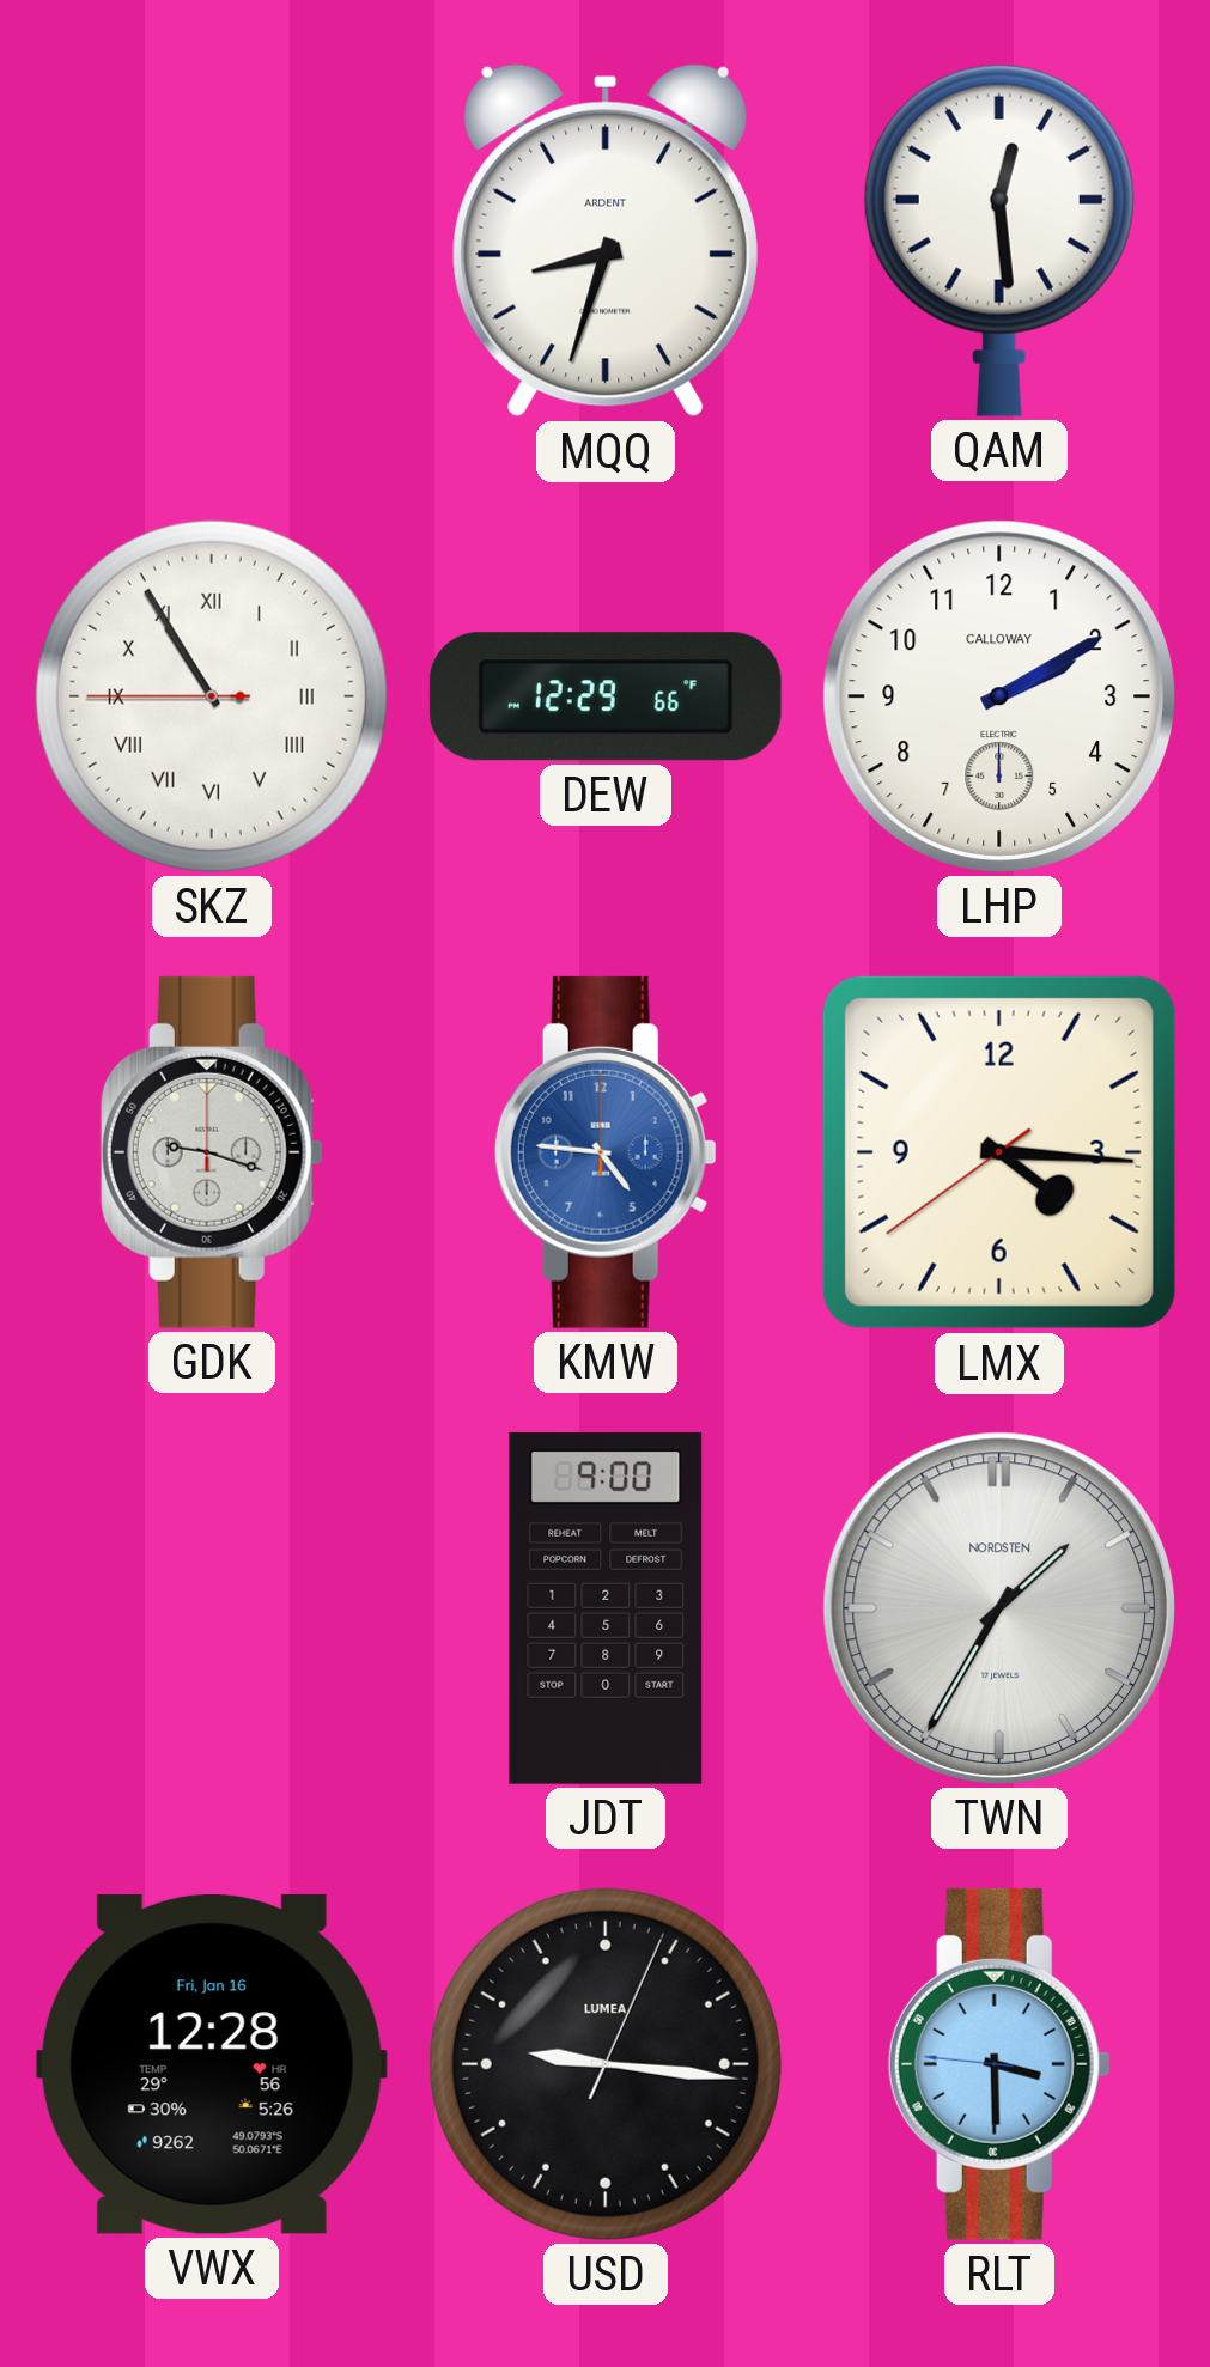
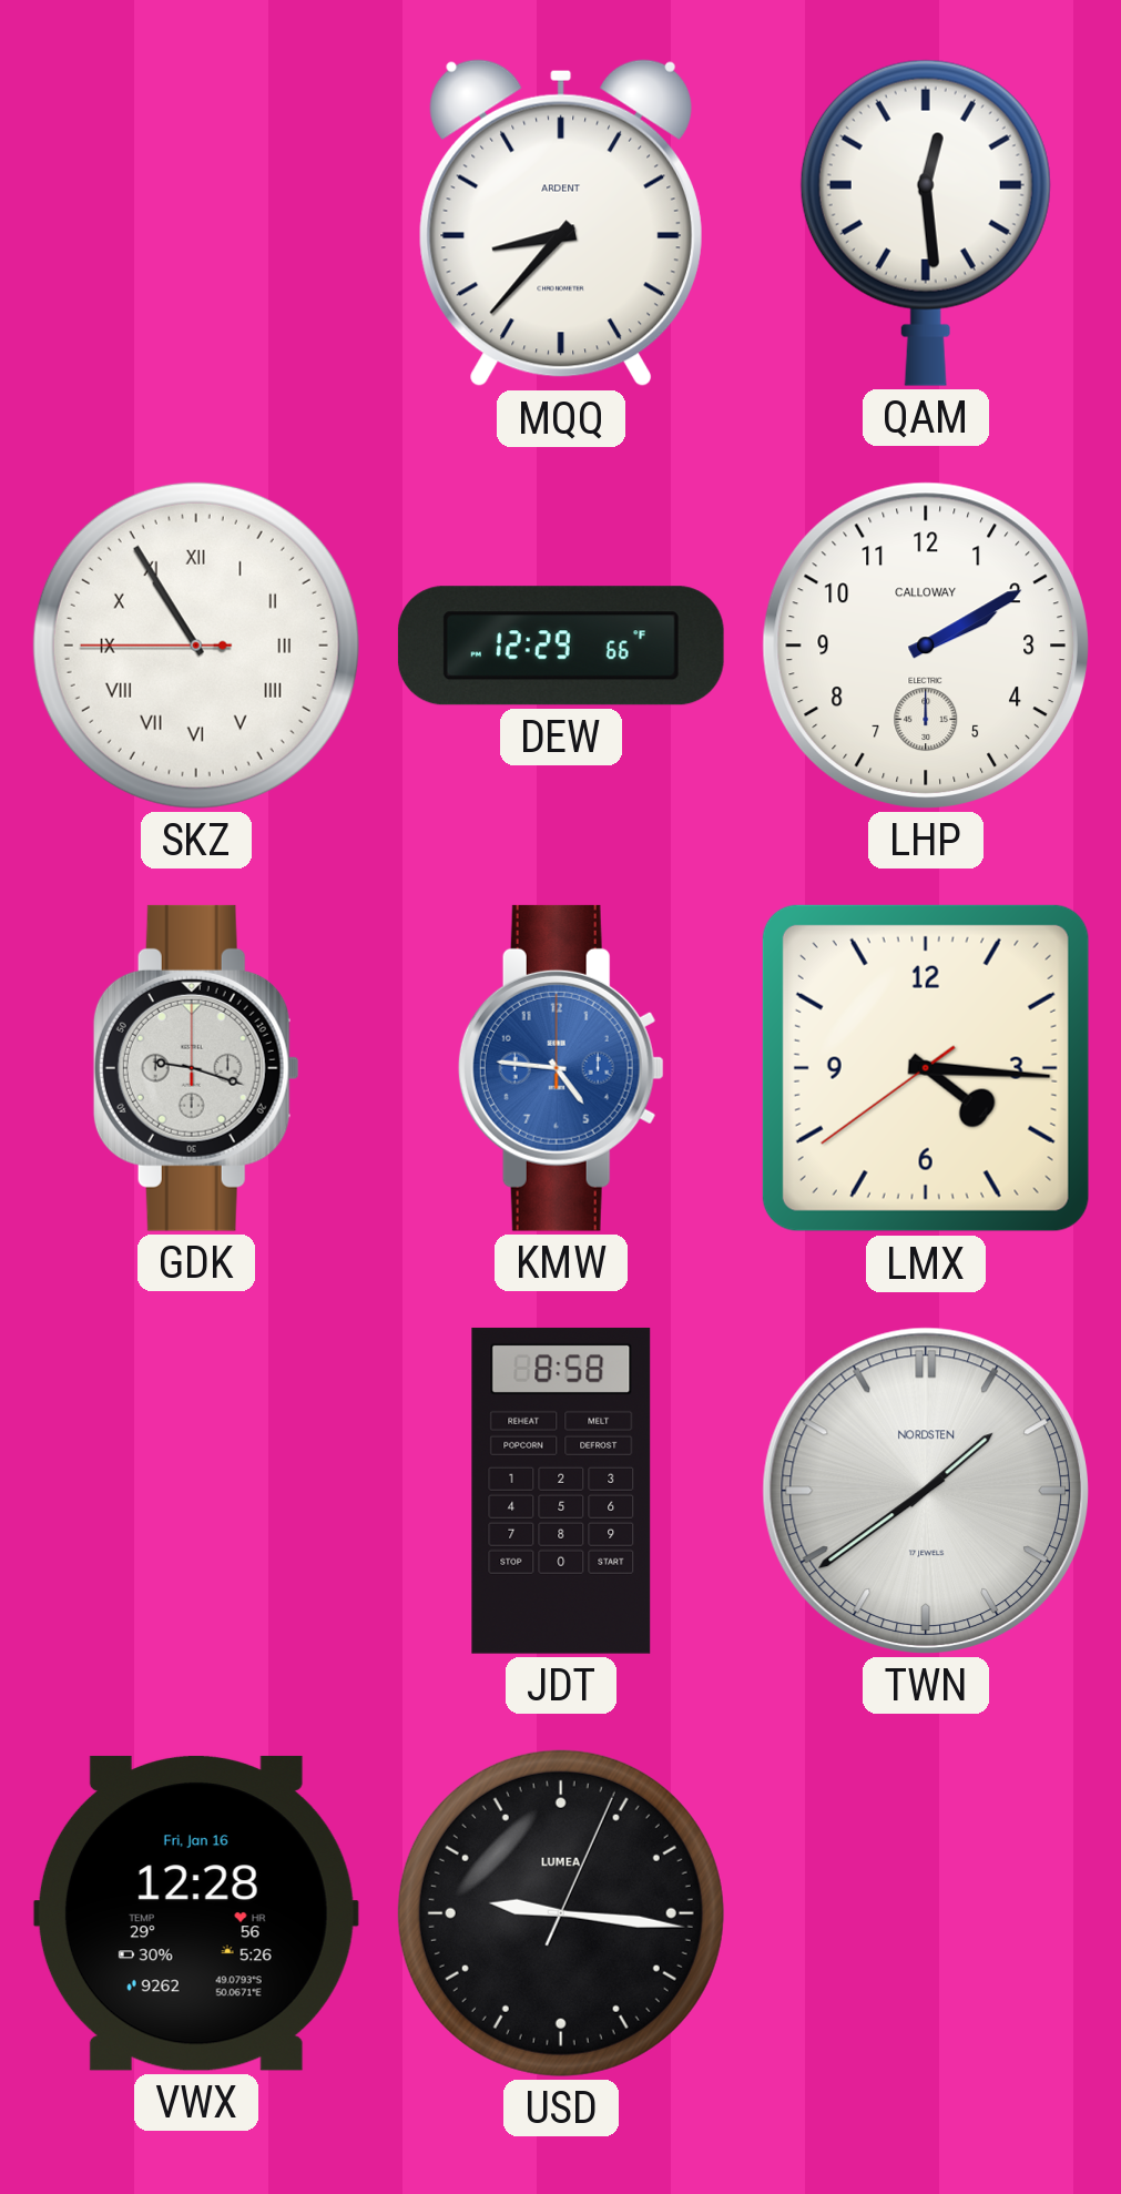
MQQ: 8:33 -> 8:37
JDT: 9:00 -> 8:58
TWN: 1:35 -> 1:39
RLT: 3:29 -> none
